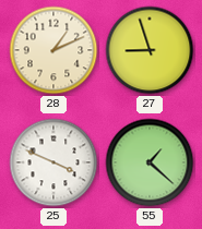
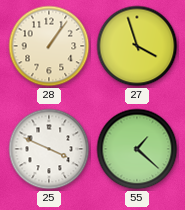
28: 1:11 -> 1:06
27: 8:57 -> 3:57
